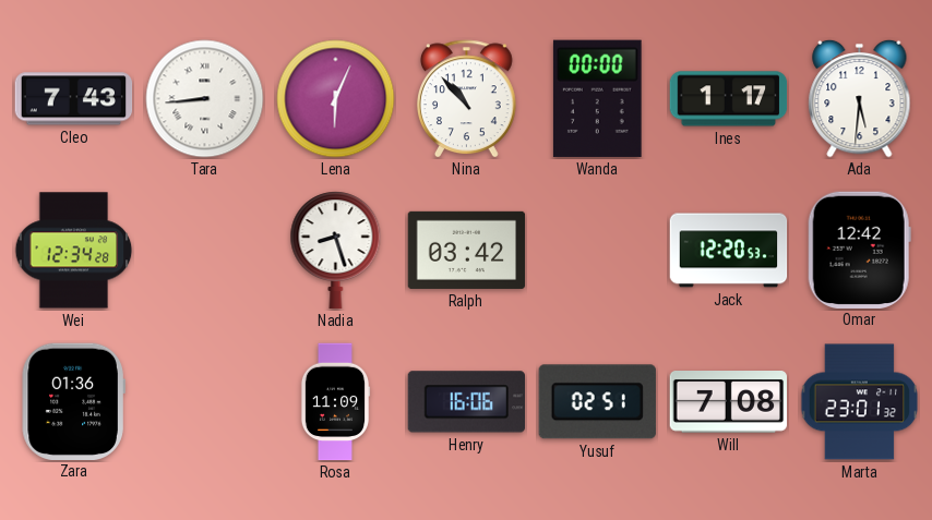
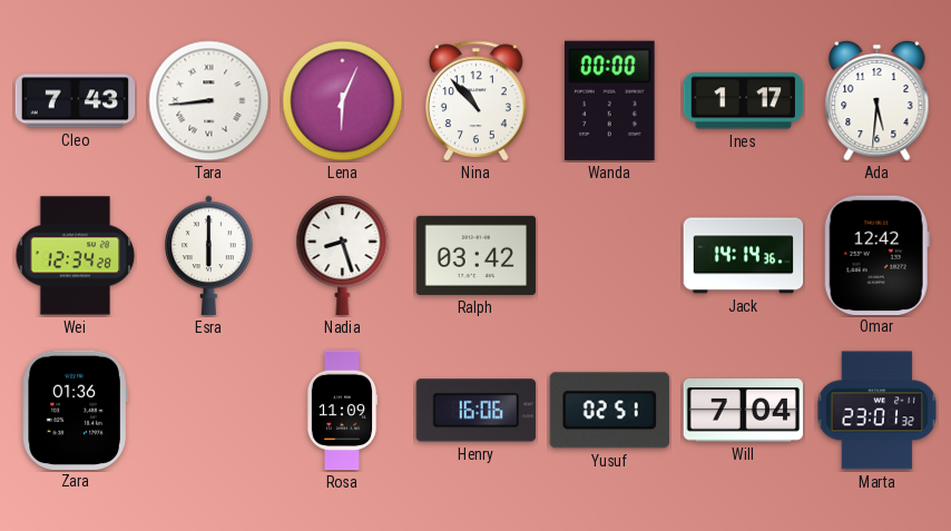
Esra: none -> 6:00
Jack: 12:20 -> 14:14
Will: 7:08 -> 7:04
